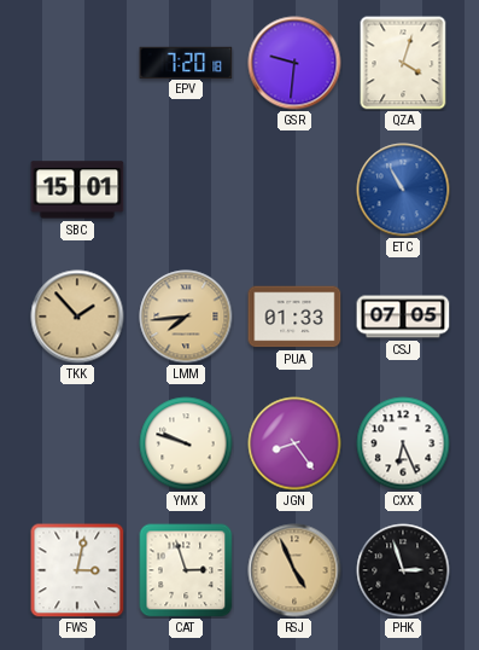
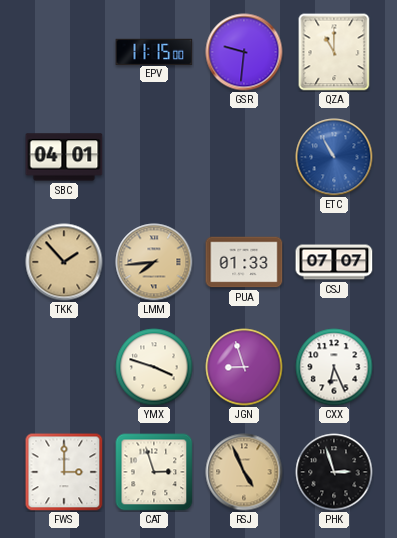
EPV: 7:20 -> 11:15
QZA: 4:03 -> 11:00
SBC: 15:01 -> 04:01
CSJ: 07:05 -> 07:07
YMX: 9:48 -> 3:48
JGN: 8:24 -> 8:57
FWS: 3:02 -> 3:00
